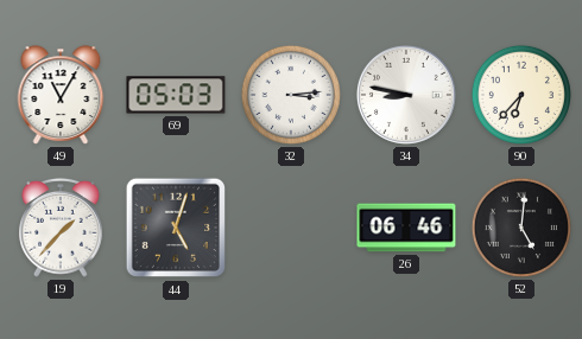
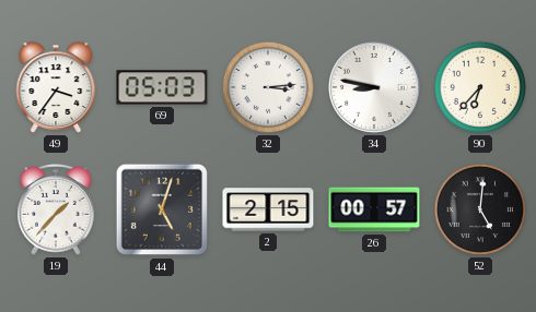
49: 11:05 -> 3:36
2: none -> 2:15
26: 06:46 -> 00:57
